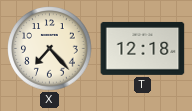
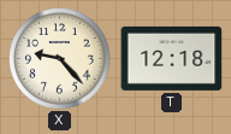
X: 7:23 -> 9:23
